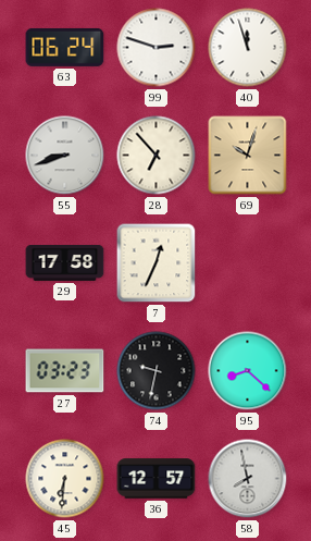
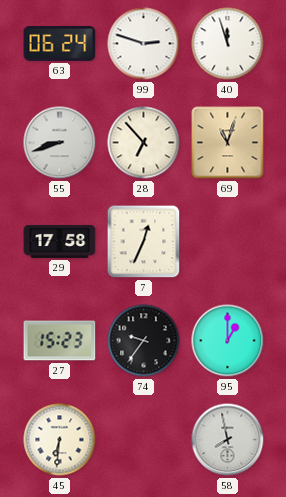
69: 10:03 -> 11:03
27: 03:23 -> 15:23
74: 9:32 -> 9:36
95: 8:22 -> 1:00
36: 12:57 -> none
